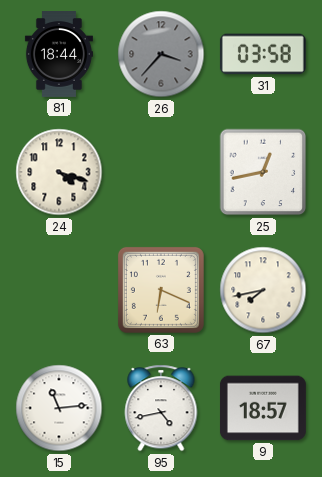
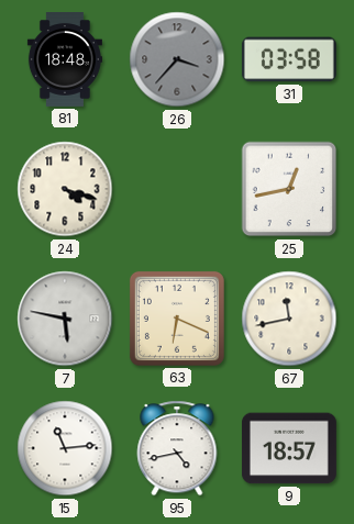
81: 18:44 -> 18:48
7: none -> 5:47
67: 7:43 -> 11:43
